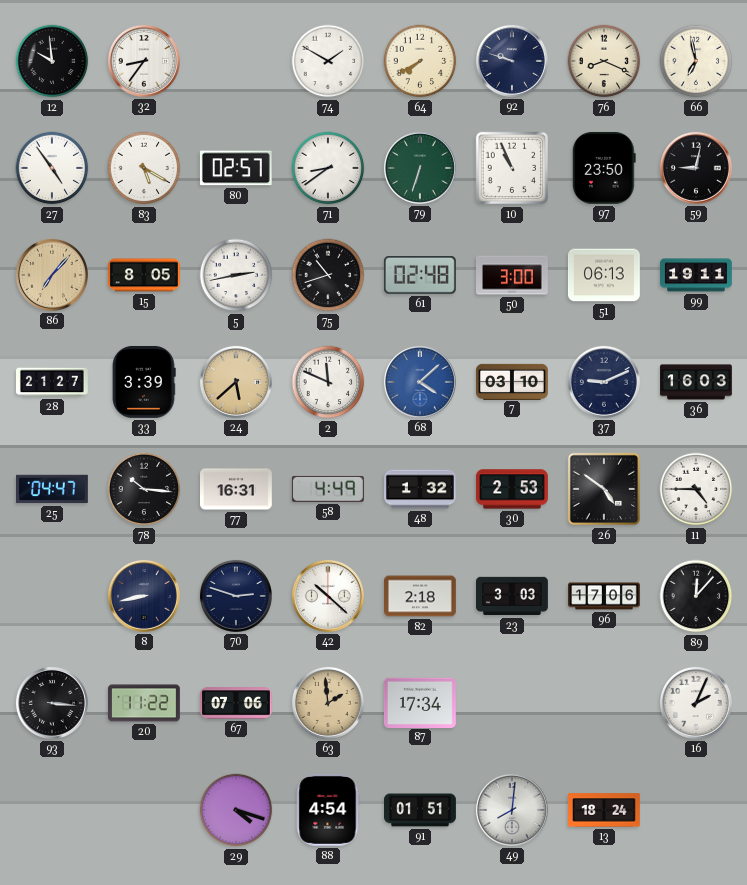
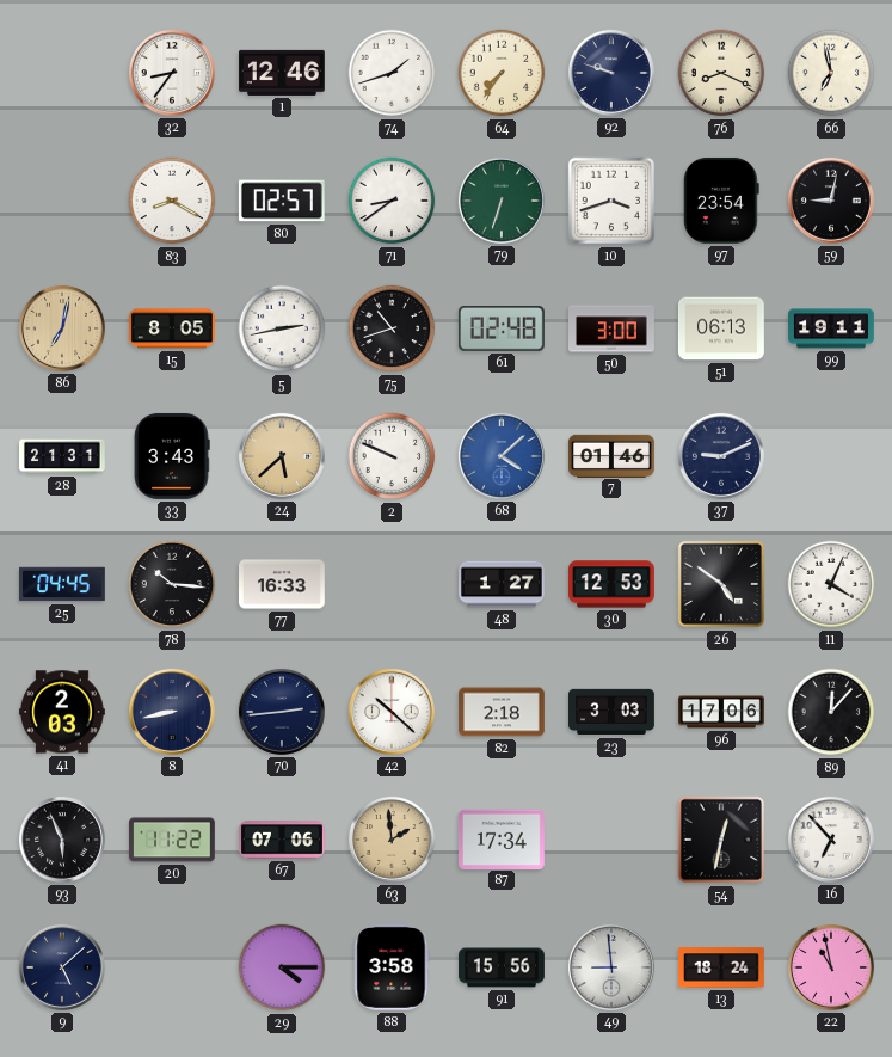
12: 9:59 -> none
1: none -> 12:46
74: 1:50 -> 1:42
64: 7:40 -> 7:36
27: 4:54 -> none
83: 5:20 -> 8:20
10: 10:56 -> 3:42
97: 23:50 -> 23:54
86: 7:07 -> 7:02
28: 21:27 -> 21:31
33: 3:39 -> 3:43
2: 11:49 -> 9:49
7: 03:10 -> 01:46
36: 16:03 -> none
25: 04:47 -> 04:45
77: 16:31 -> 16:33
58: 4:49 -> none
48: 1:32 -> 1:27
30: 2:53 -> 12:53
11: 4:45 -> 4:04
41: none -> 2:03
70: 2:48 -> 2:44
93: 3:16 -> 5:56
54: none -> 12:32
16: 2:04 -> 6:53
9: none -> 5:08
29: 4:18 -> 4:15
88: 4:54 -> 3:58
91: 01:51 -> 15:56
49: 8:01 -> 8:59
22: none -> 10:58
